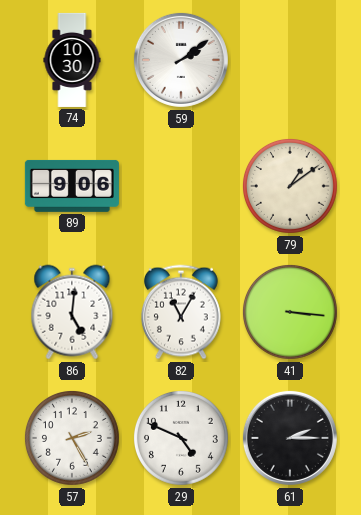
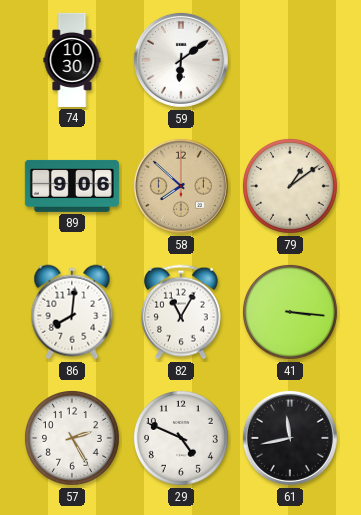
59: 2:09 -> 6:09
58: none -> 7:52
86: 5:01 -> 8:01
61: 2:15 -> 11:43
